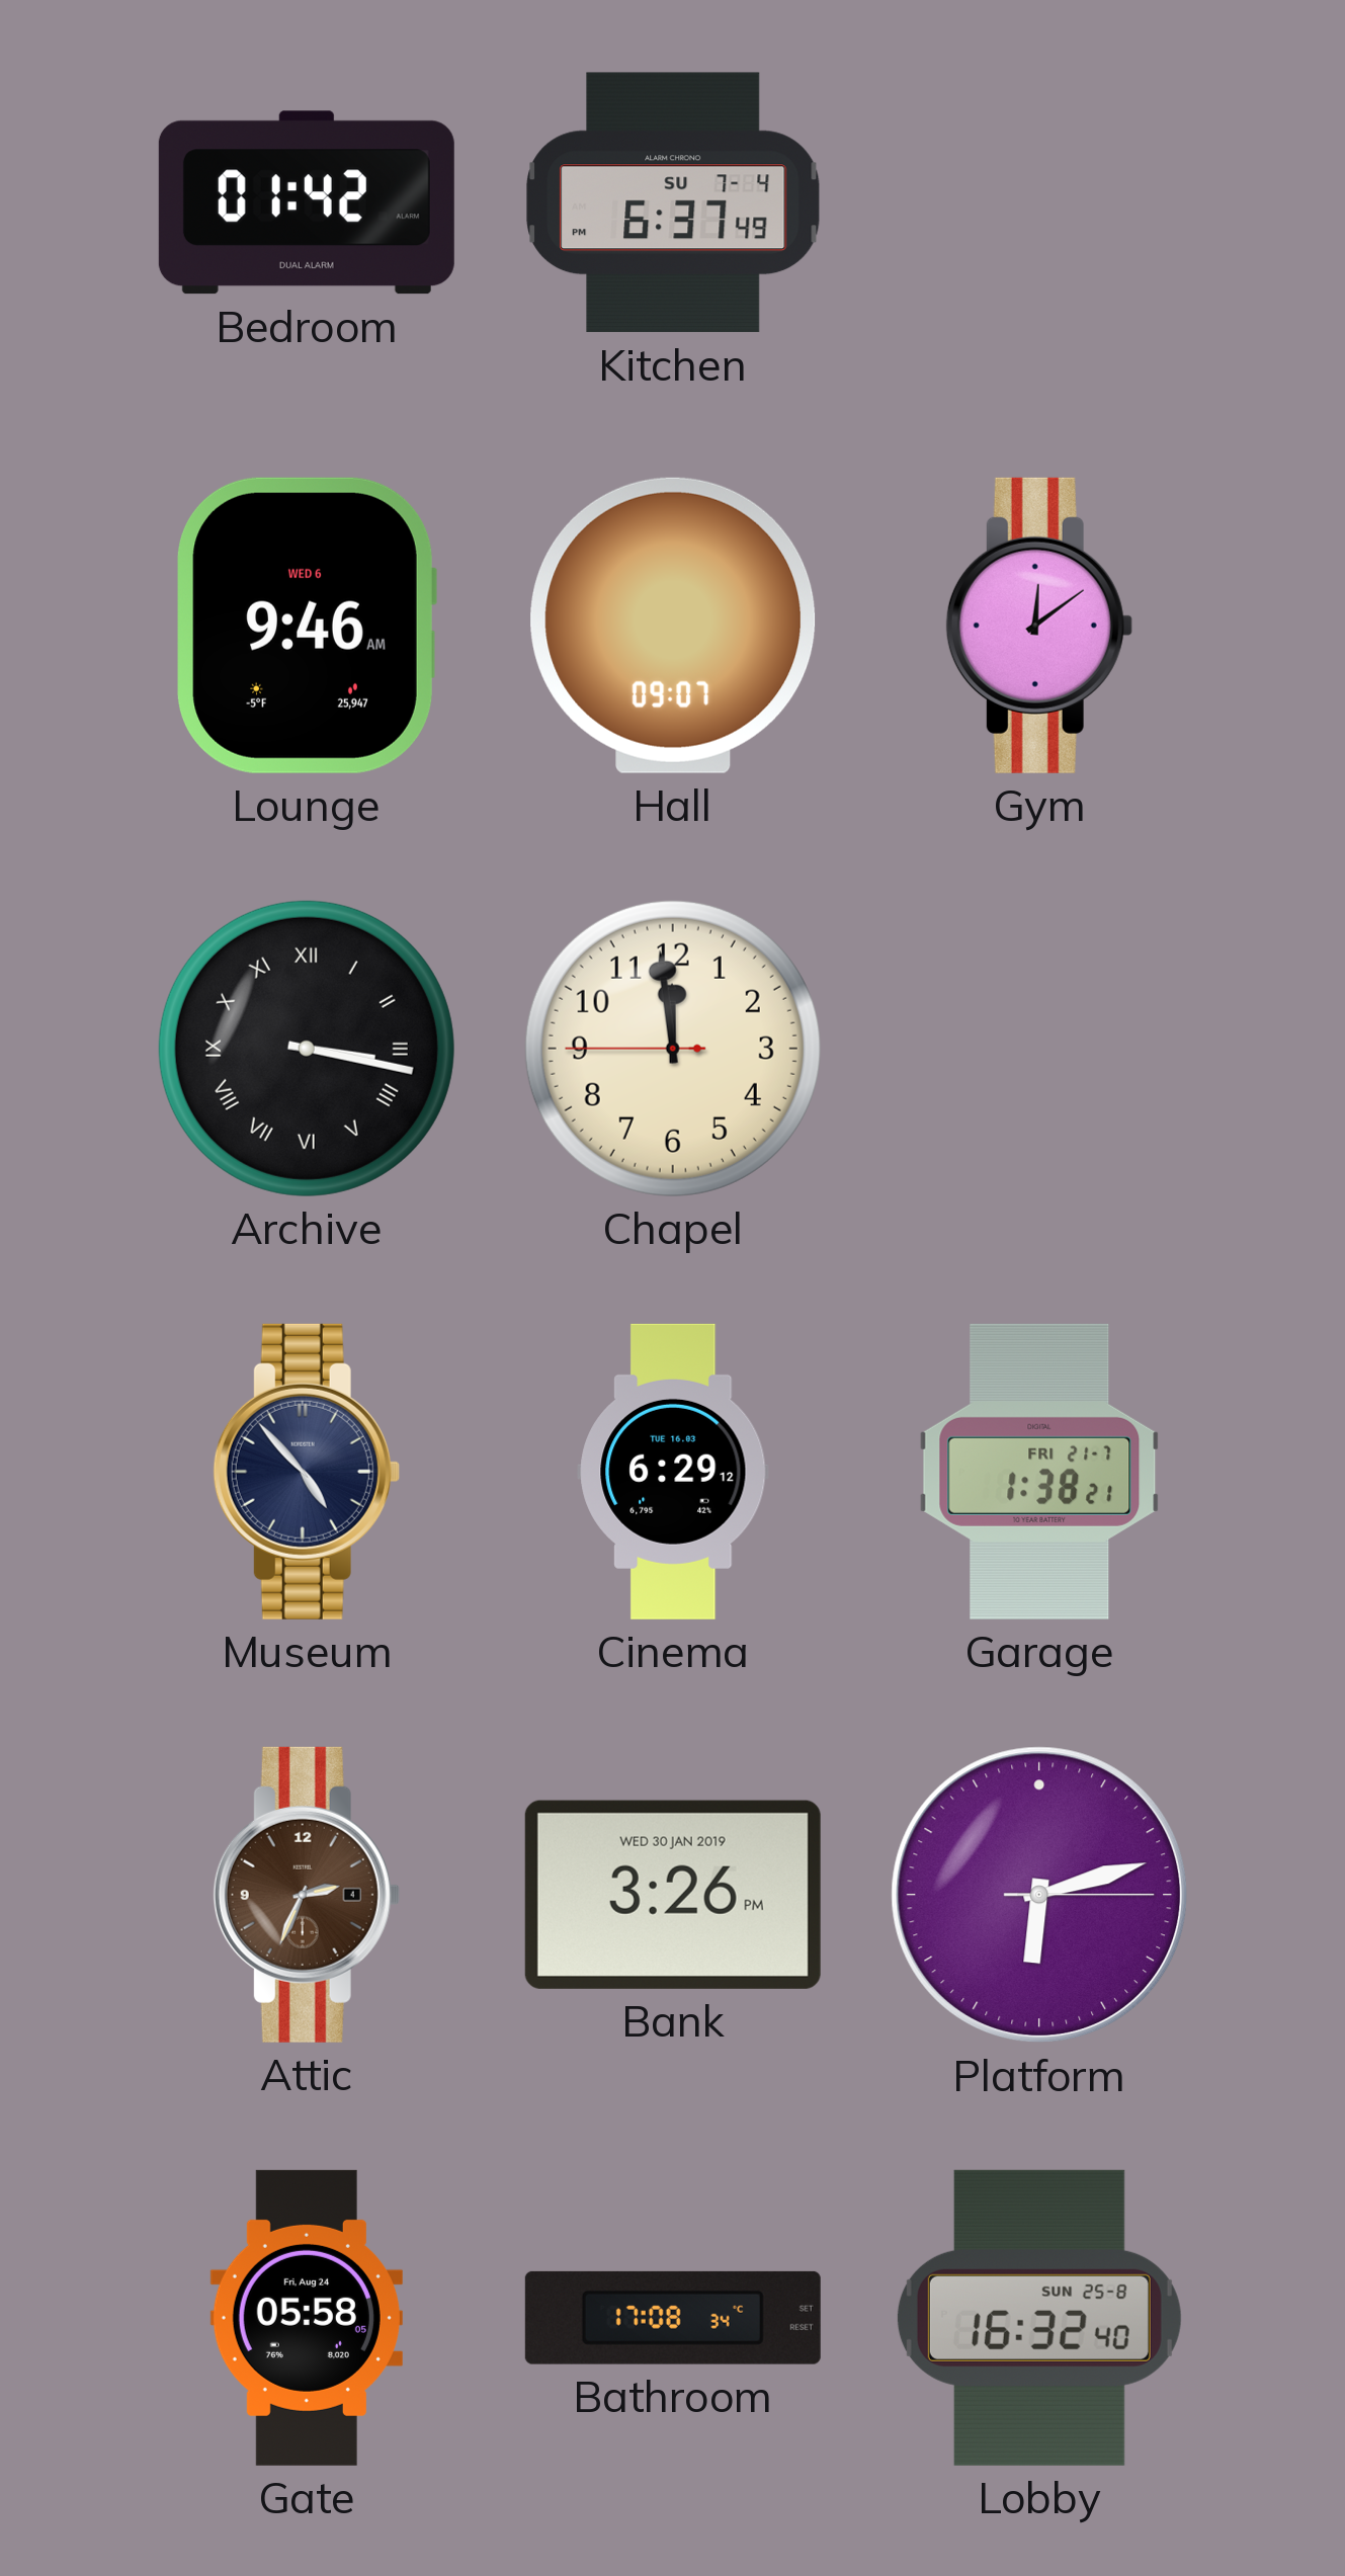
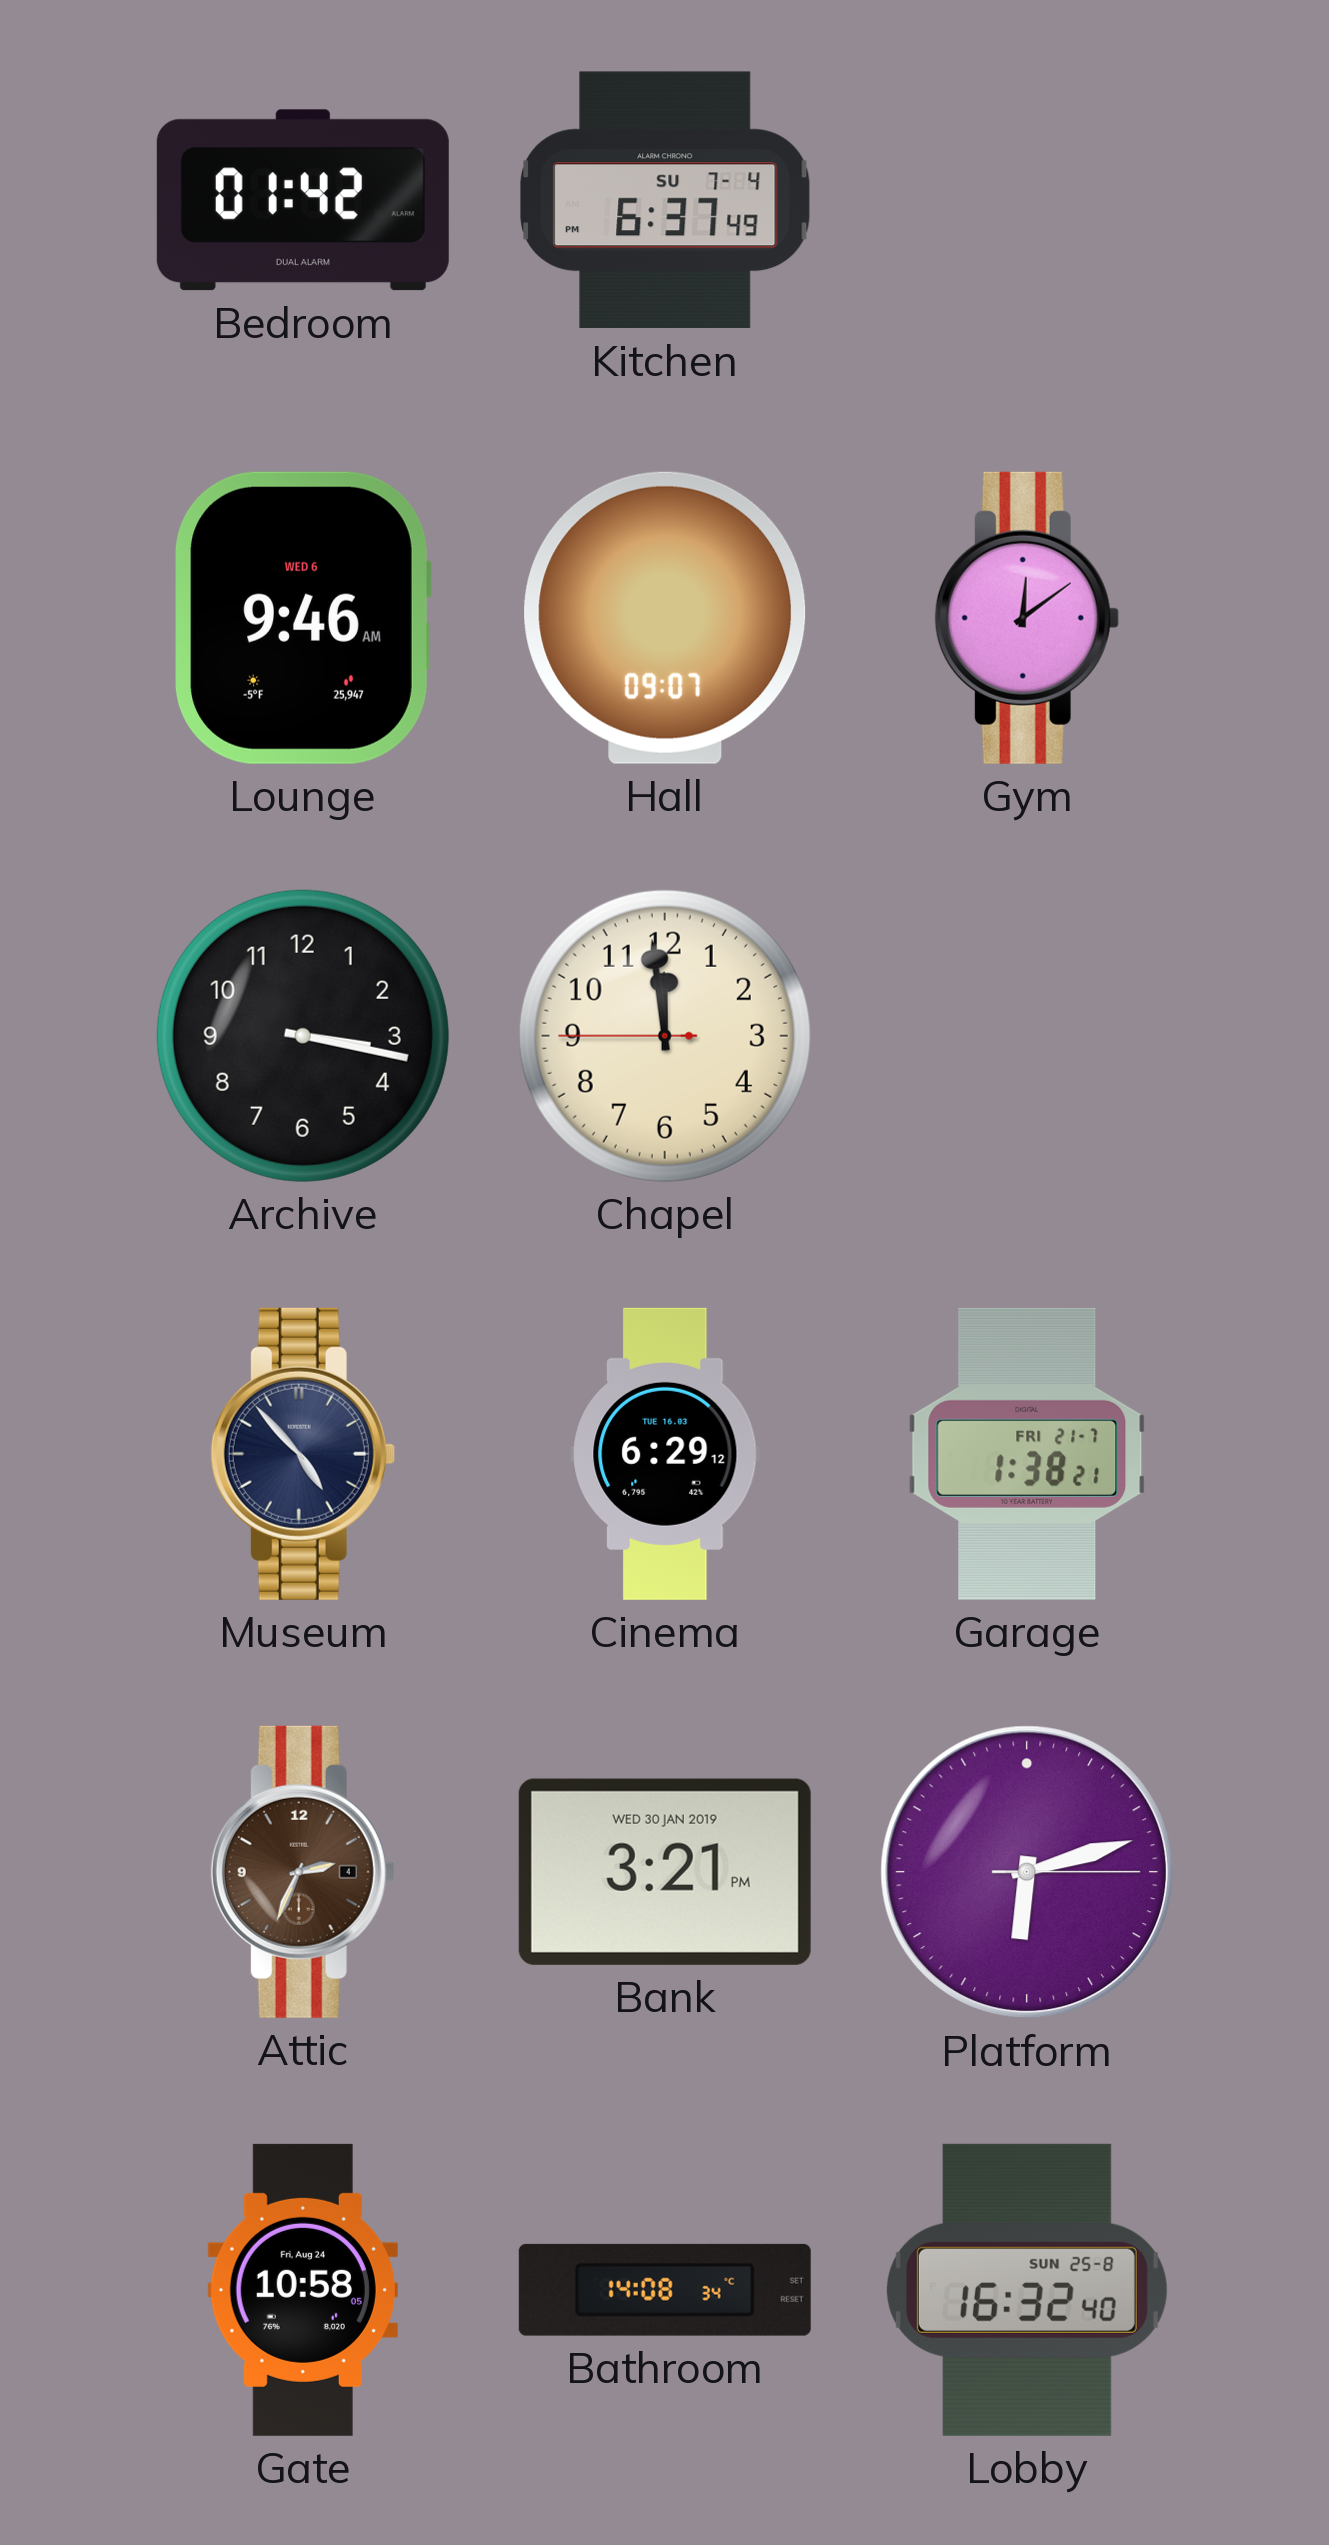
Archive numerals: Roman -> Arabic
Bank: 3:26 -> 3:21
Gate: 05:58 -> 10:58
Bathroom: 17:08 -> 14:08
